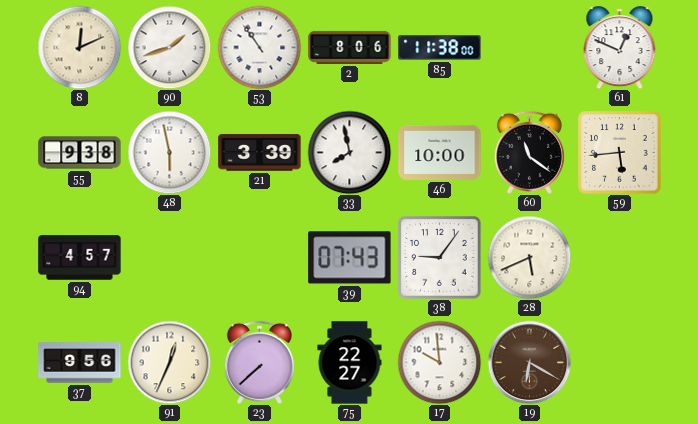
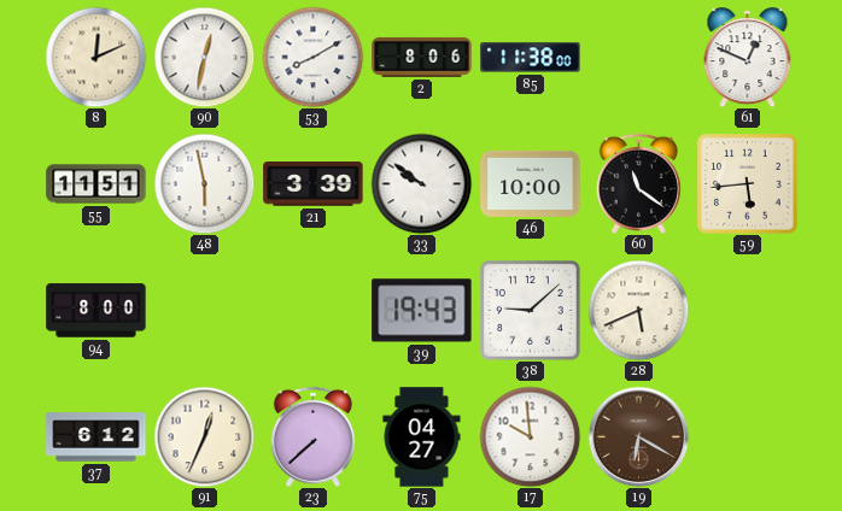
90: 1:42 -> 12:32
53: 10:54 -> 8:10
55: 9:38 -> 11:51
33: 7:58 -> 9:51
94: 4:57 -> 8:00
39: 07:43 -> 19:43
38: 9:06 -> 9:08
37: 9:56 -> 6:12
75: 22:27 -> 04:27
